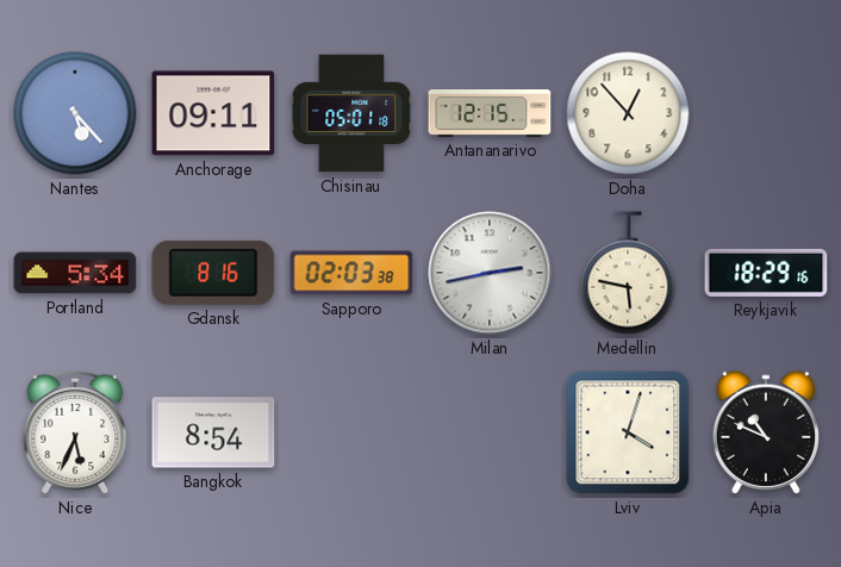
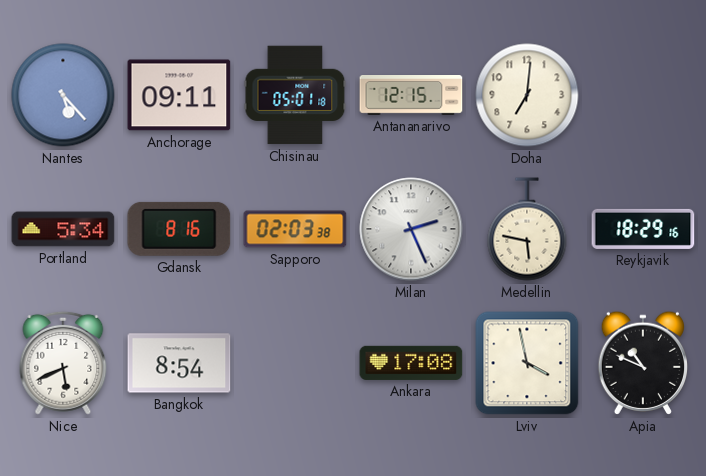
Doha: 12:53 -> 7:01
Milan: 2:43 -> 2:26
Nice: 5:34 -> 5:41
Ankara: none -> 17:08
Lviv: 4:03 -> 3:58
